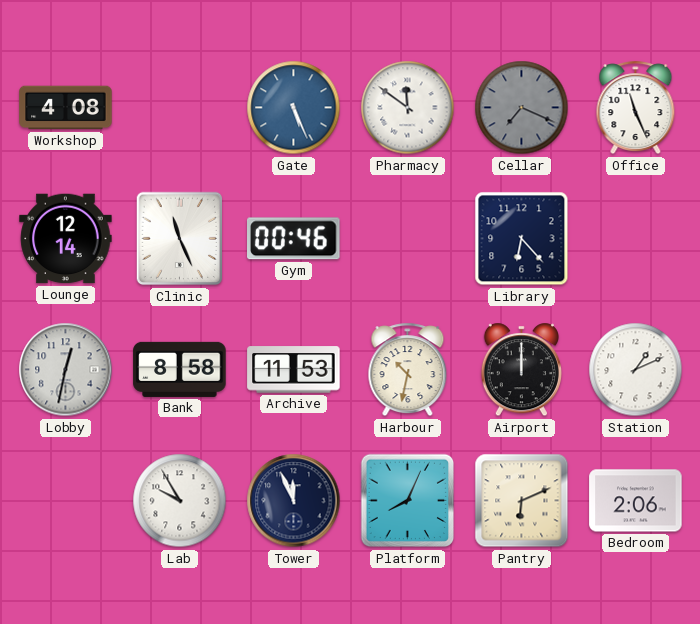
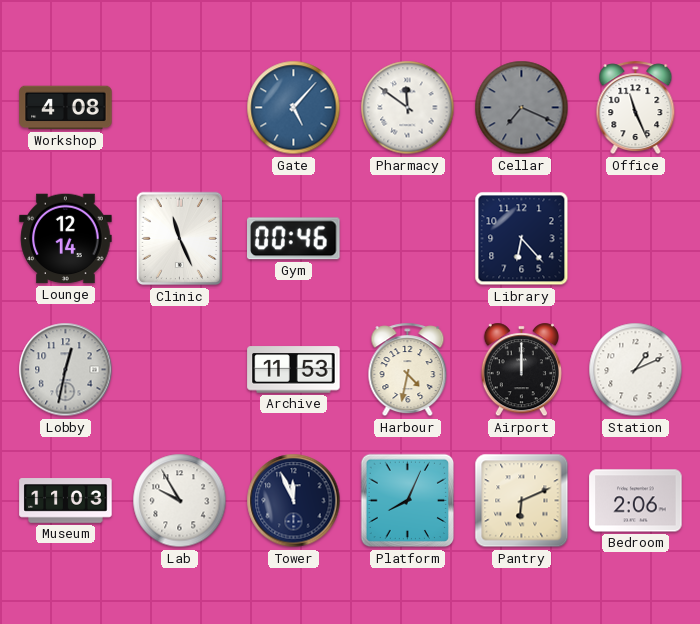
Gate: 5:26 -> 5:07
Bank: 8:58 -> none
Harbour: 10:32 -> 4:32
Museum: none -> 11:03
